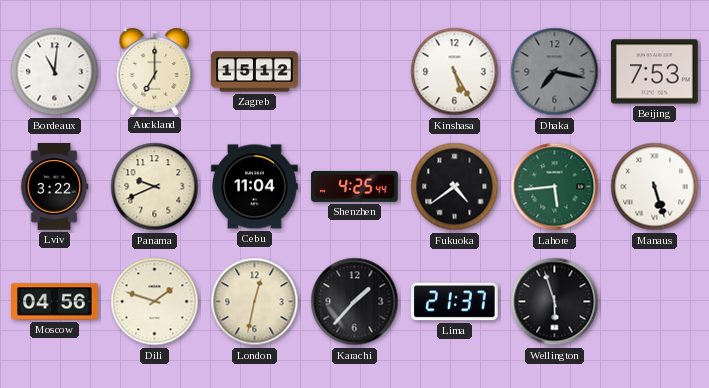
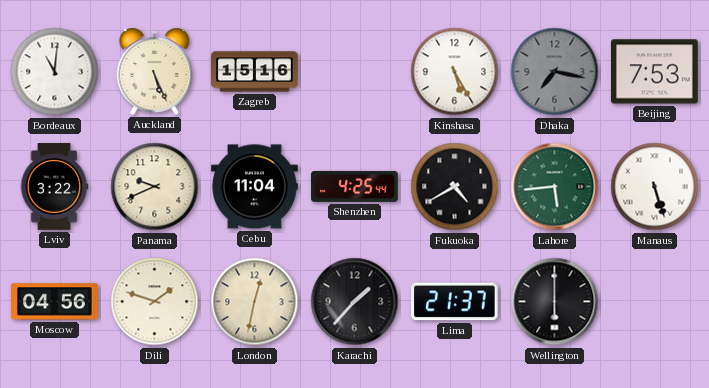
Auckland: 7:00 -> 5:26
Zagreb: 15:12 -> 15:16
Fukuoka: 4:39 -> 4:40
Wellington: 5:57 -> 6:00
